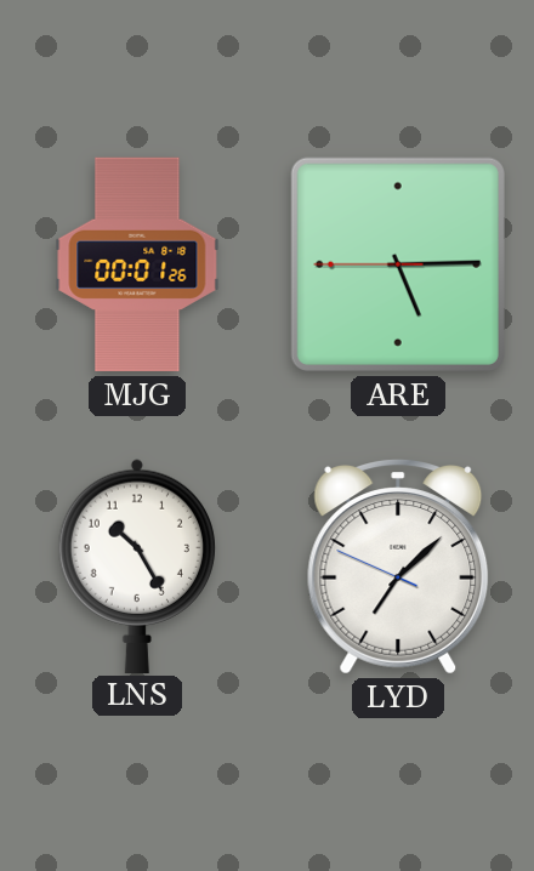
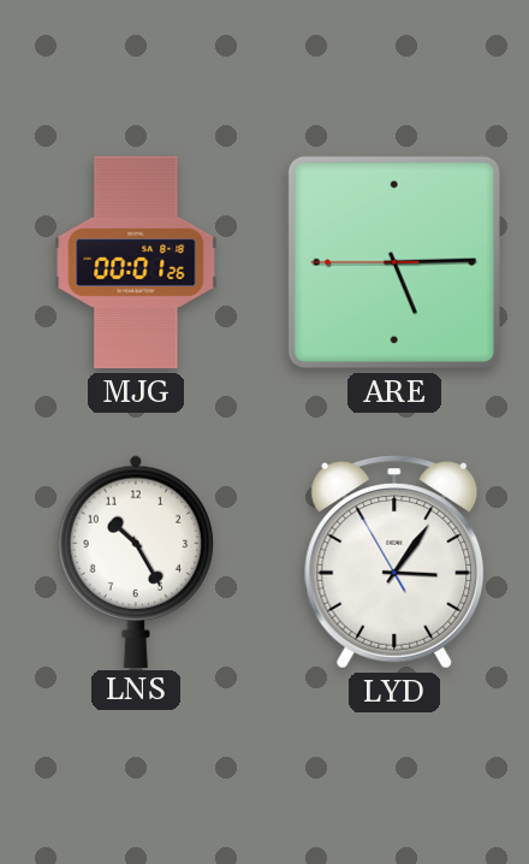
LYD: 7:07 -> 3:05
